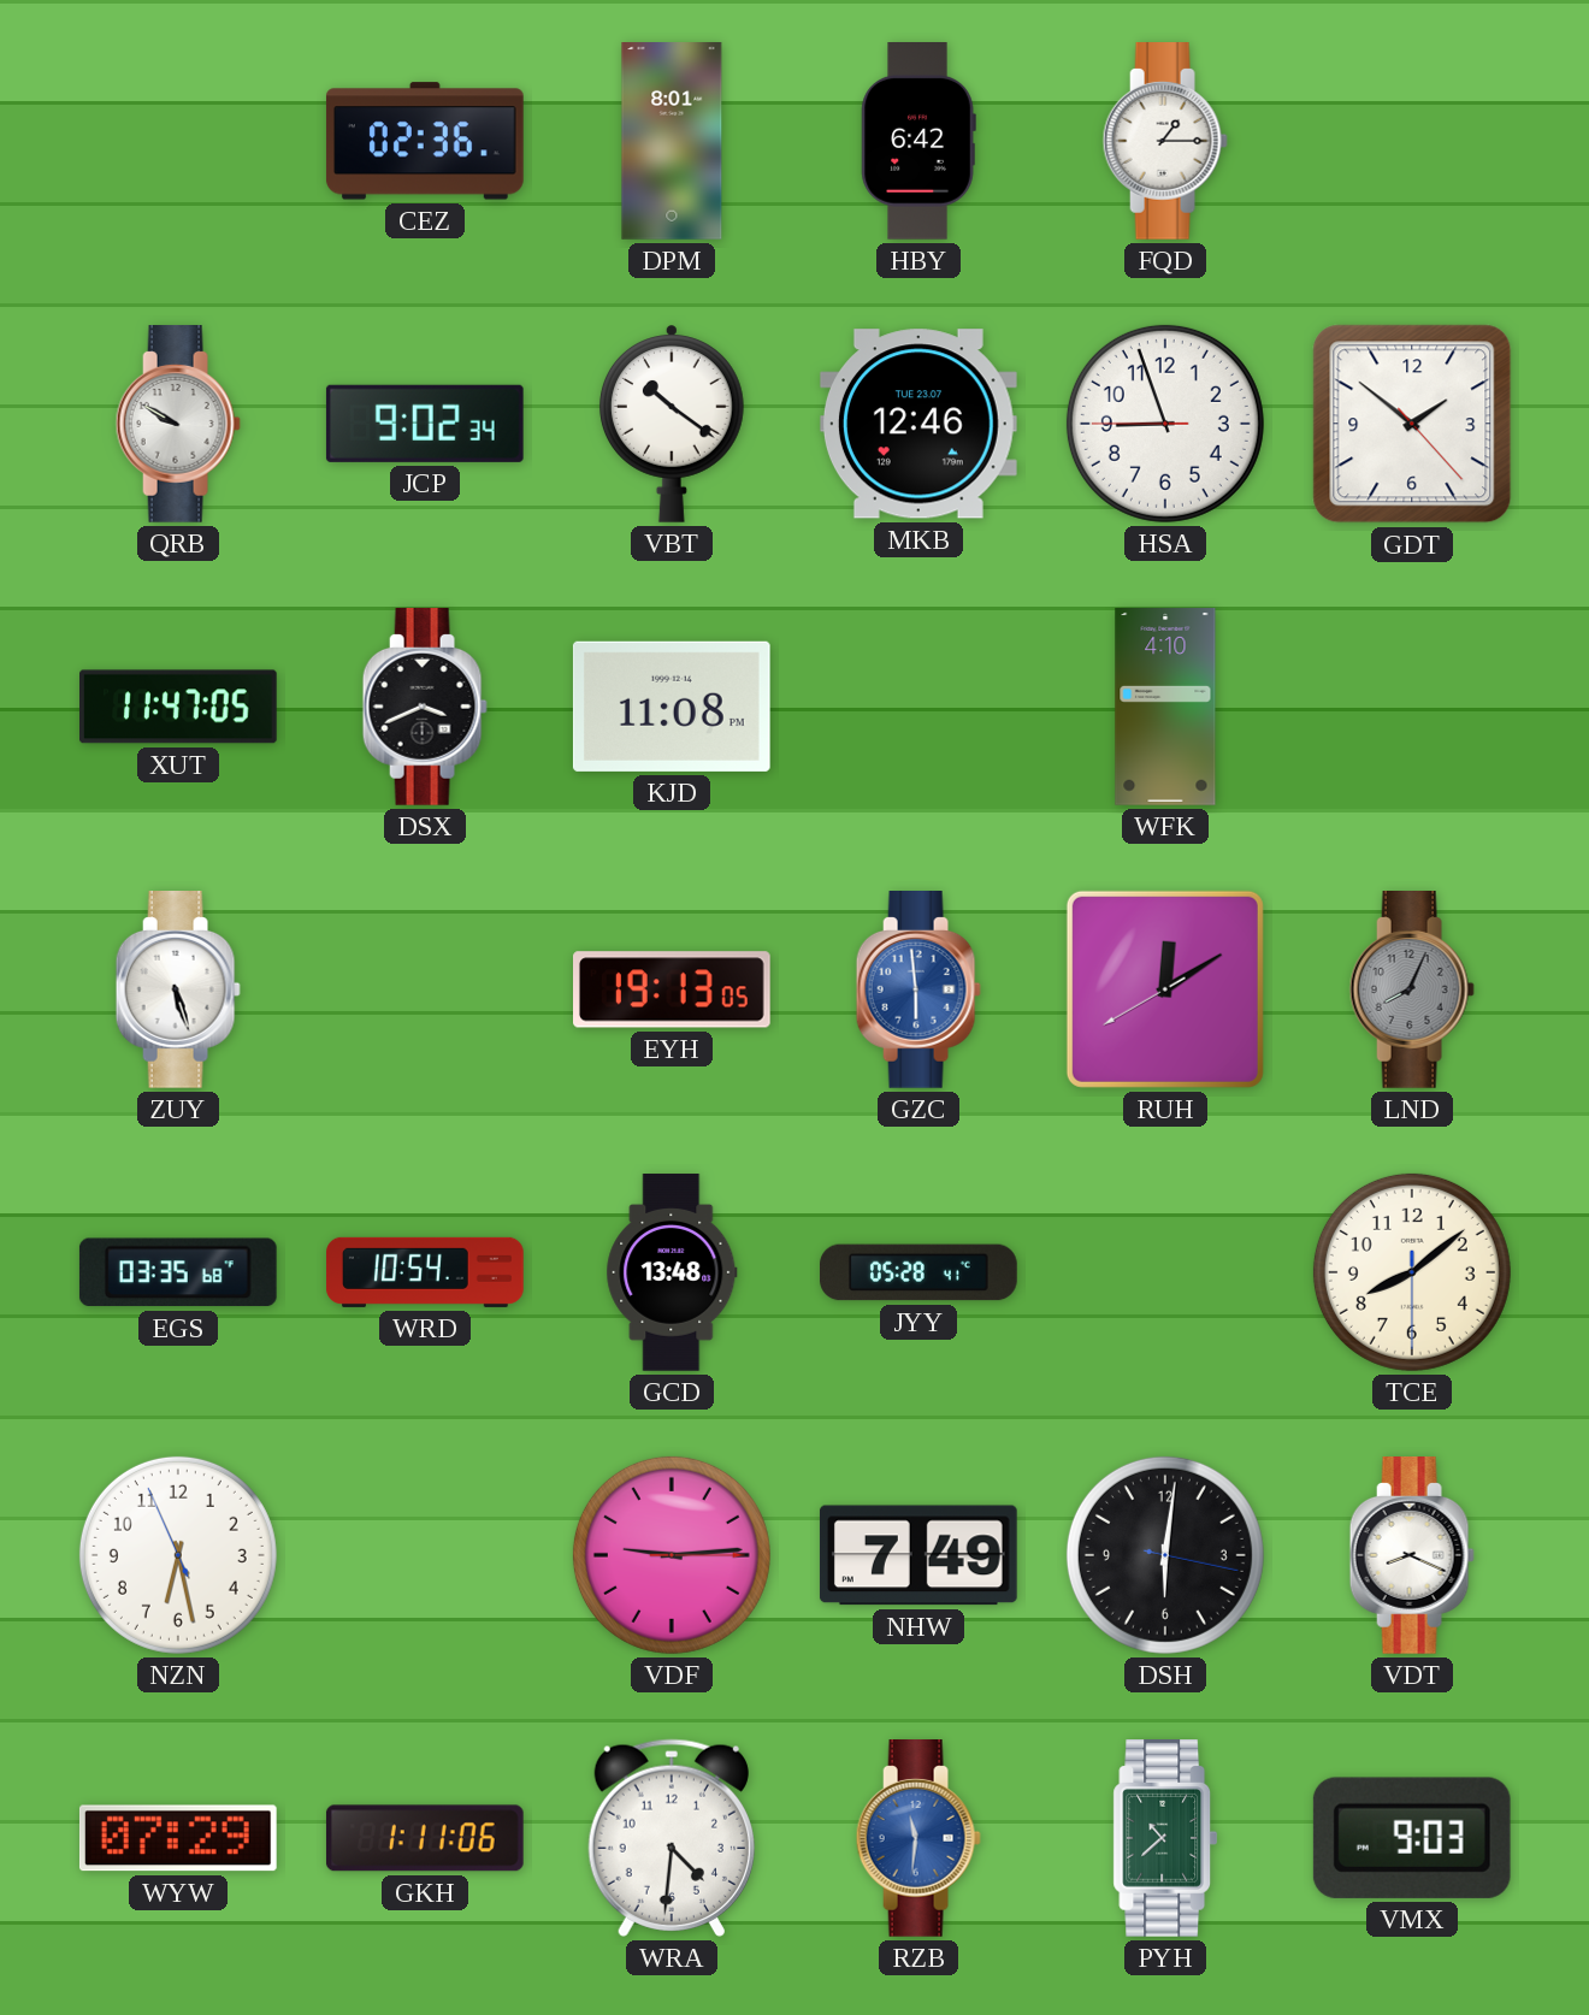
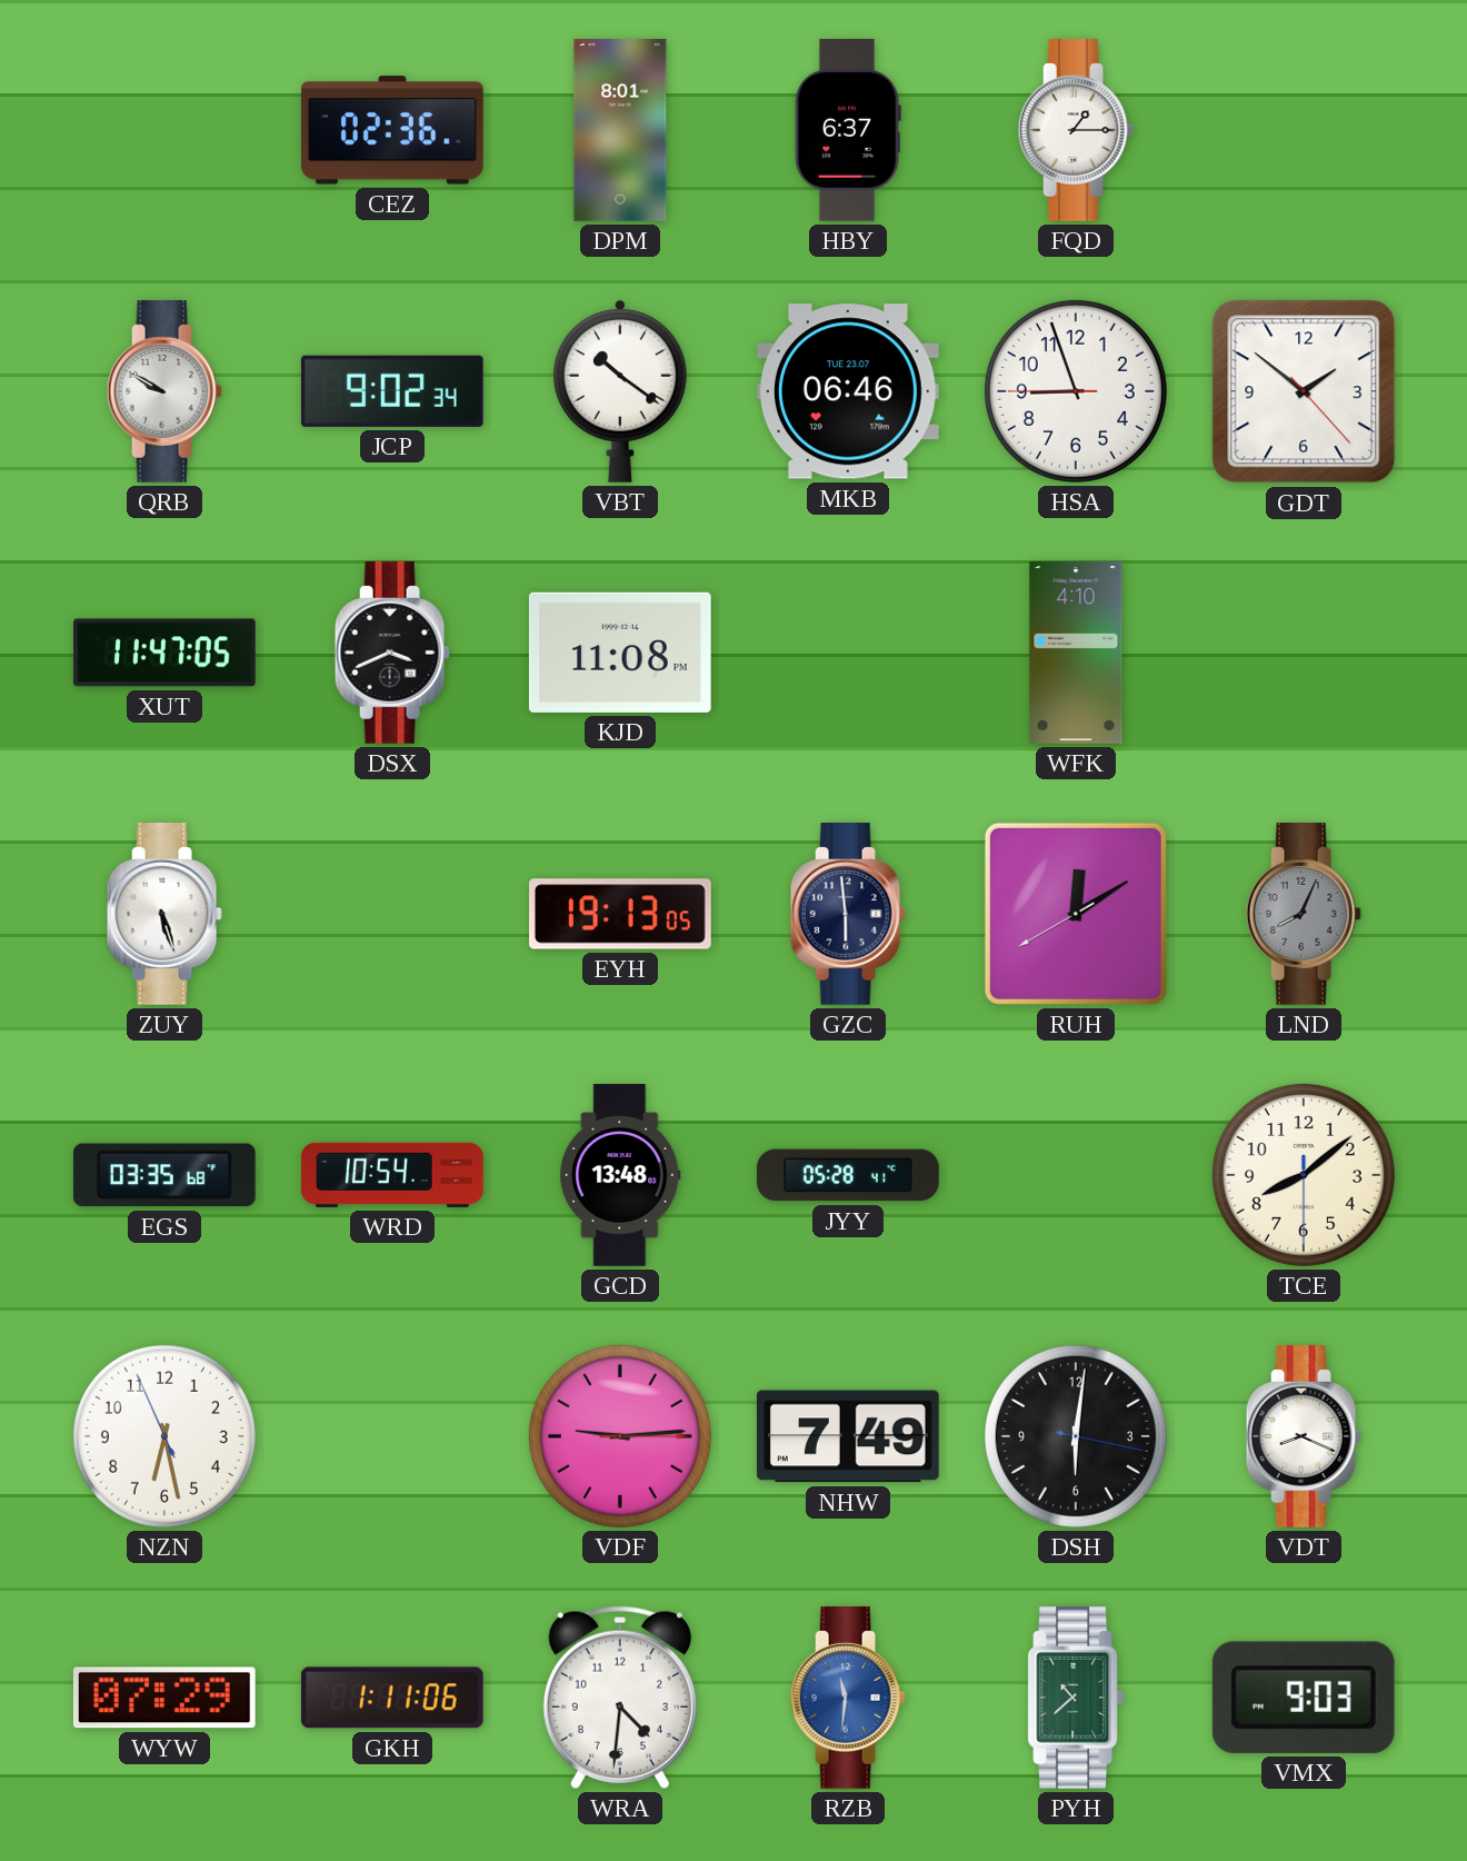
HBY: 6:42 -> 6:37
MKB: 12:46 -> 06:46
GZC dial: blue -> navy
